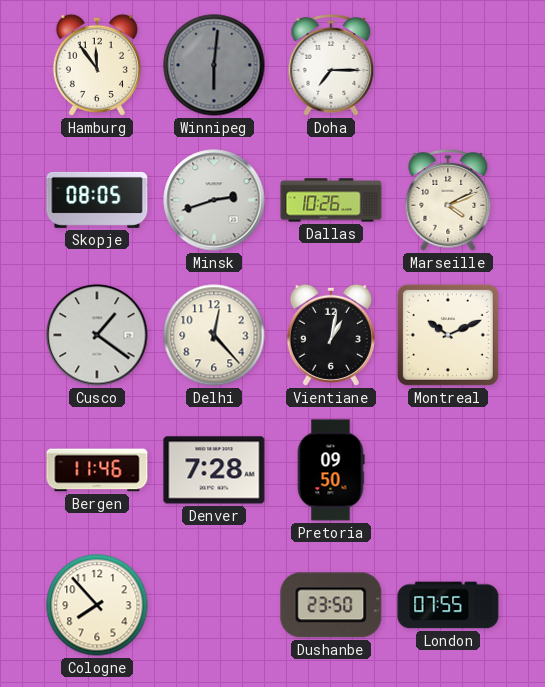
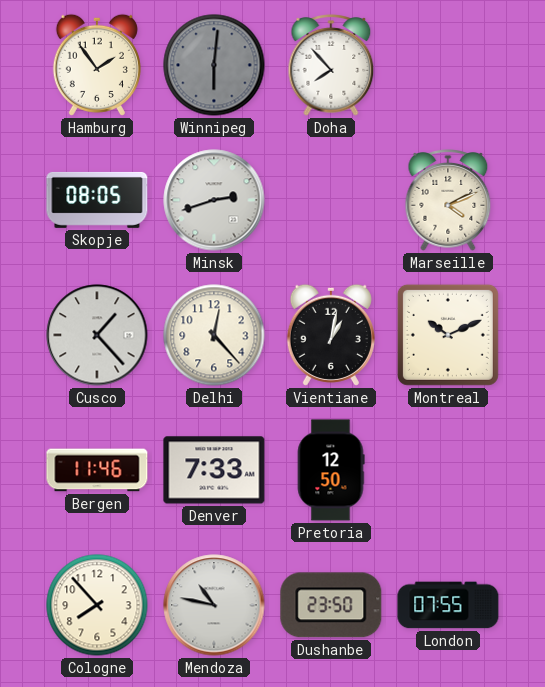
Hamburg: 11:54 -> 1:54
Doha: 7:15 -> 7:53
Dallas: 10:26 -> none
Cusco: 1:21 -> 1:23
Denver: 7:28 -> 7:33
Pretoria: 09:50 -> 12:50
Mendoza: none -> 10:47
